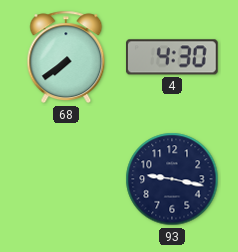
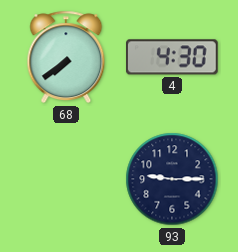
93: 9:17 -> 9:15
